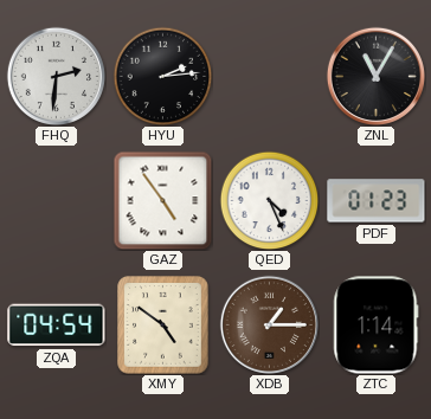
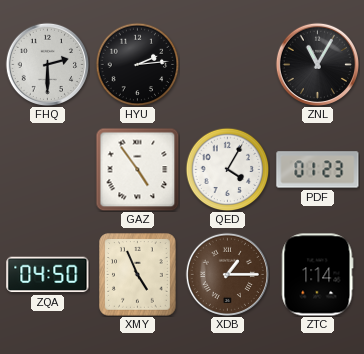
FHQ: 2:31 -> 2:30
QED: 4:26 -> 4:05
ZQA: 04:54 -> 04:50
XMY: 4:51 -> 4:56
